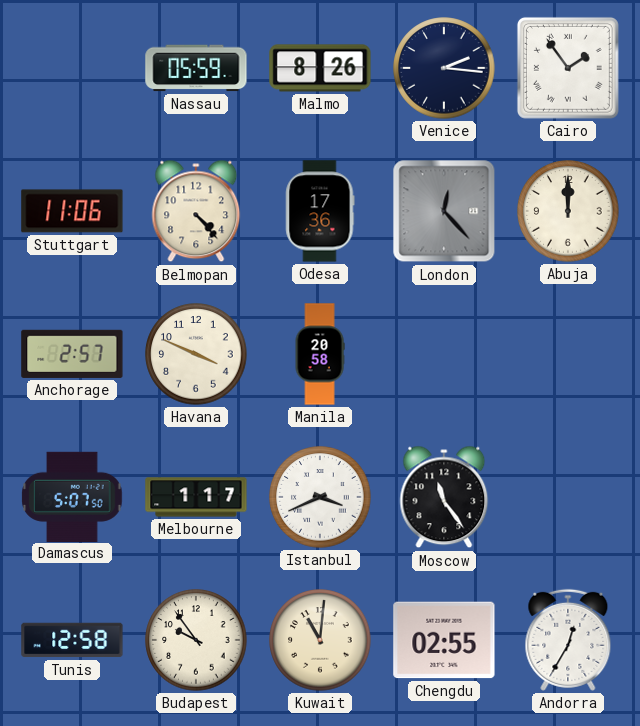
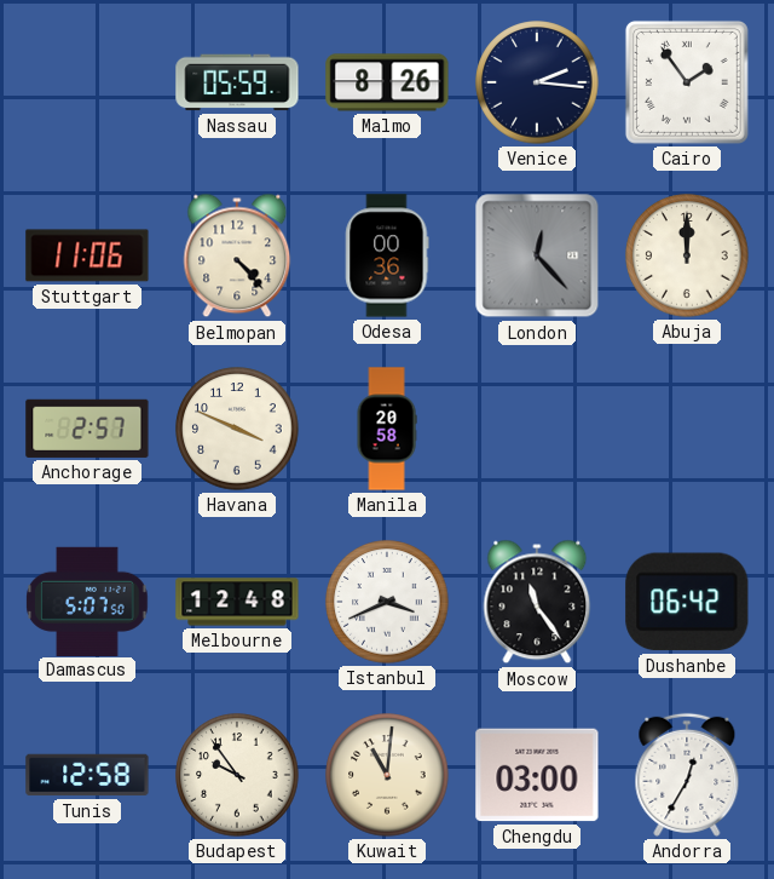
Odesa: 17:36 -> 00:36
Melbourne: 1:17 -> 12:48
Dushanbe: none -> 06:42
Chengdu: 02:55 -> 03:00
